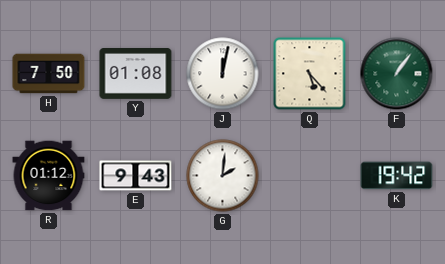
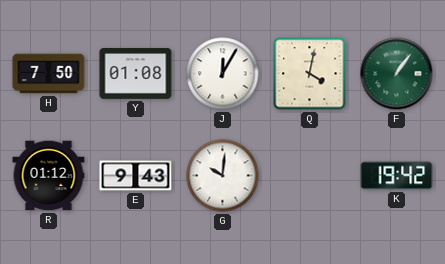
J: 12:02 -> 12:05
Q: 5:23 -> 4:02
G: 2:01 -> 10:01
